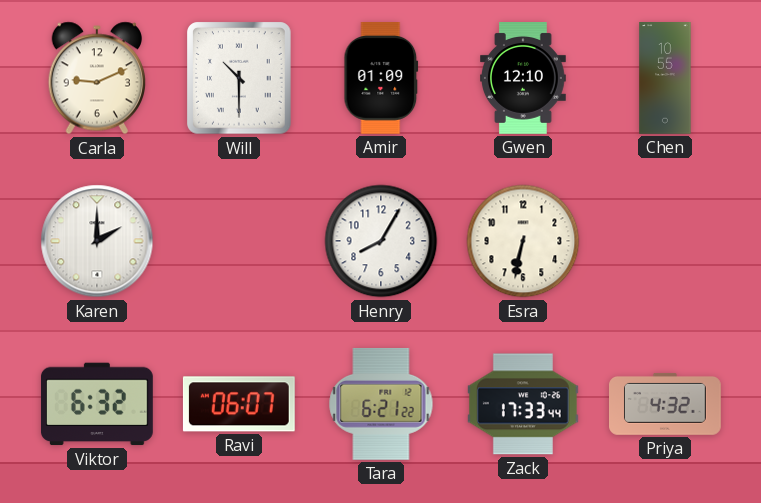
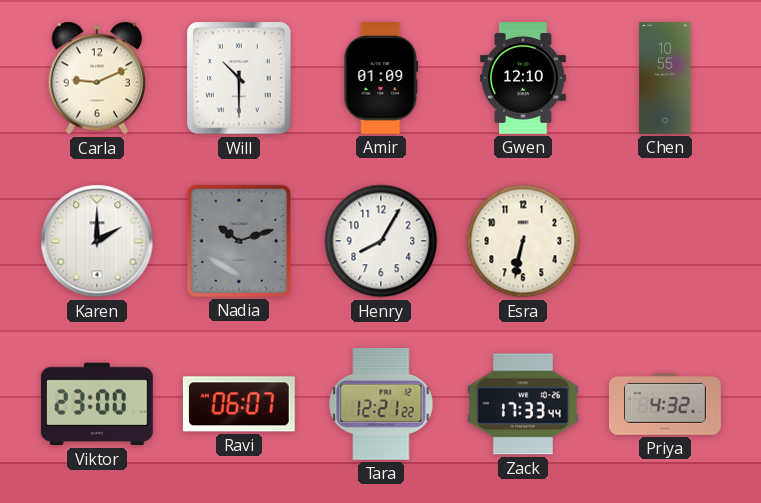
Nadia: none -> 10:12
Viktor: 6:32 -> 23:00
Tara: 6:21 -> 12:21
